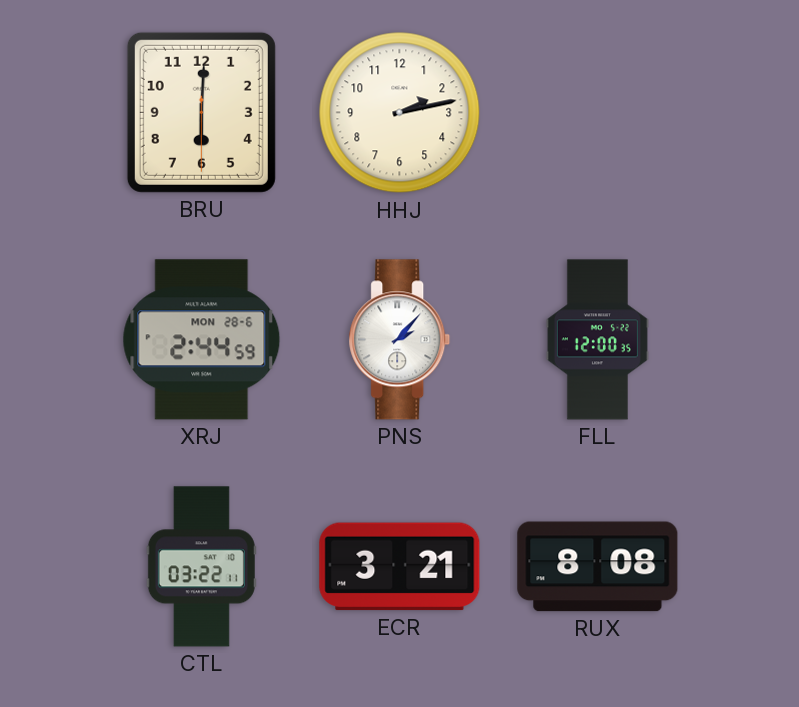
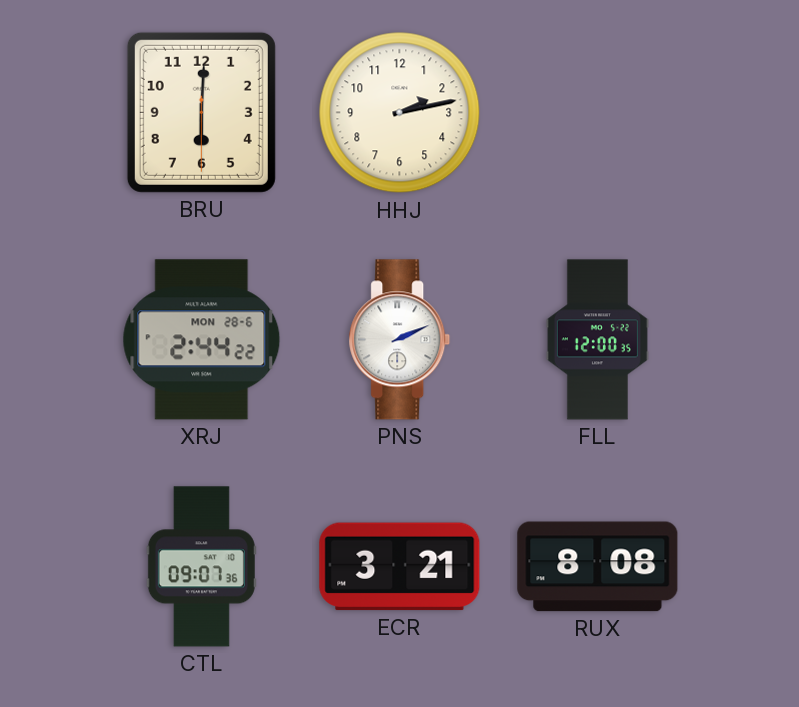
XRJ: 2:44:59 -> 2:44:22
PNS: 2:07 -> 2:11
CTL: 03:22 -> 09:07
